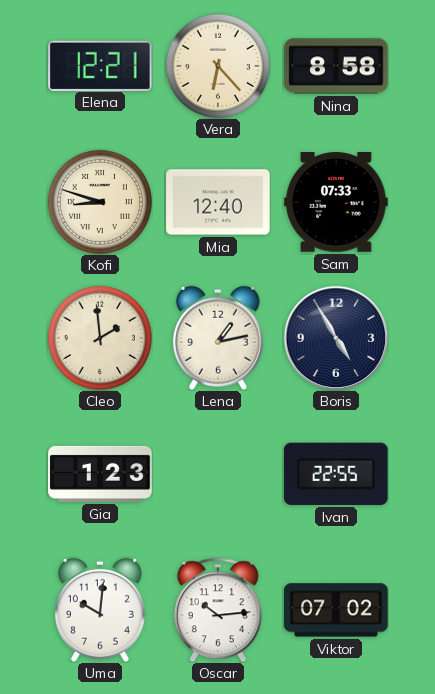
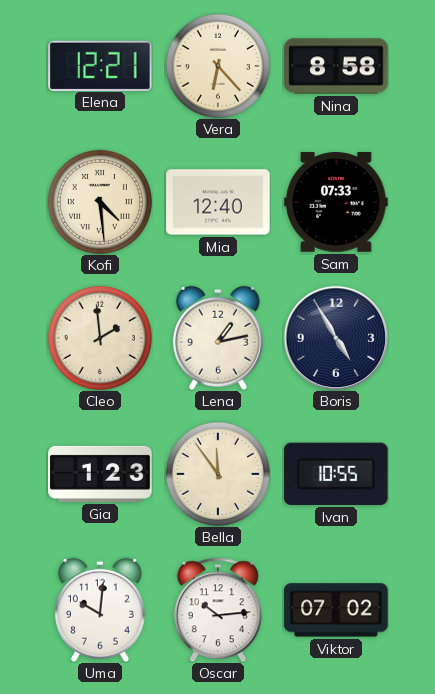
Kofi: 8:48 -> 4:29
Bella: none -> 11:54
Ivan: 22:55 -> 10:55
